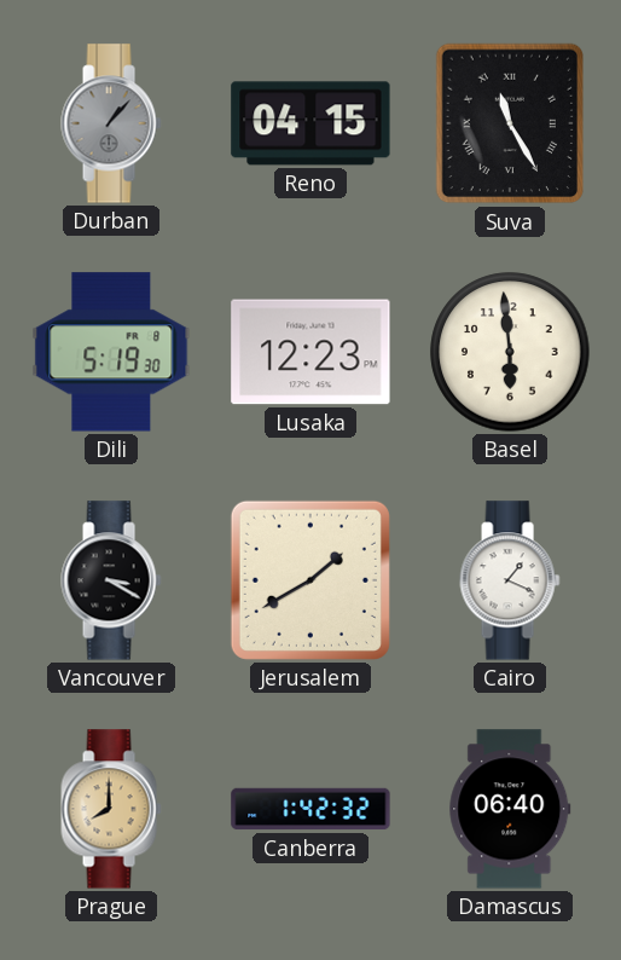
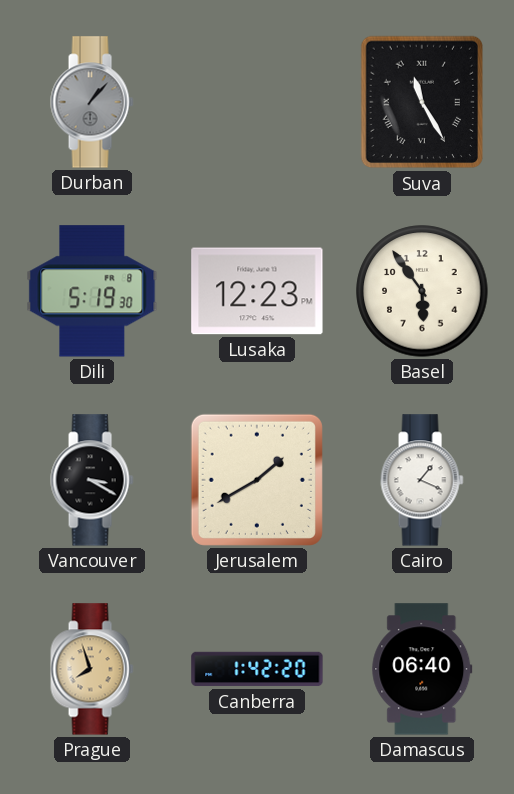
Reno: 04:15 -> none
Basel: 5:59 -> 5:54
Prague: 8:00 -> 7:57
Canberra: 1:42:32 -> 1:42:20
